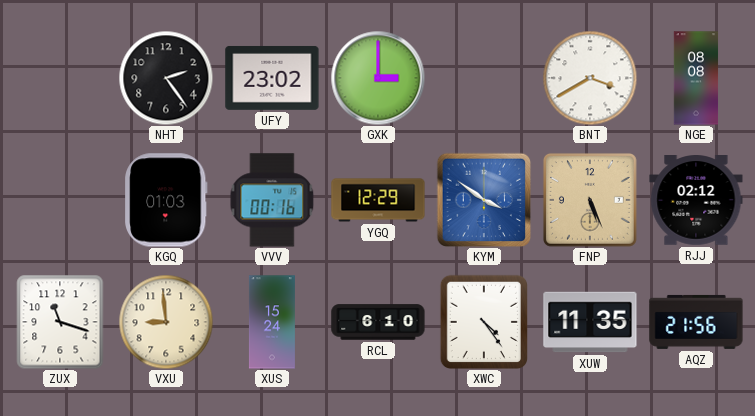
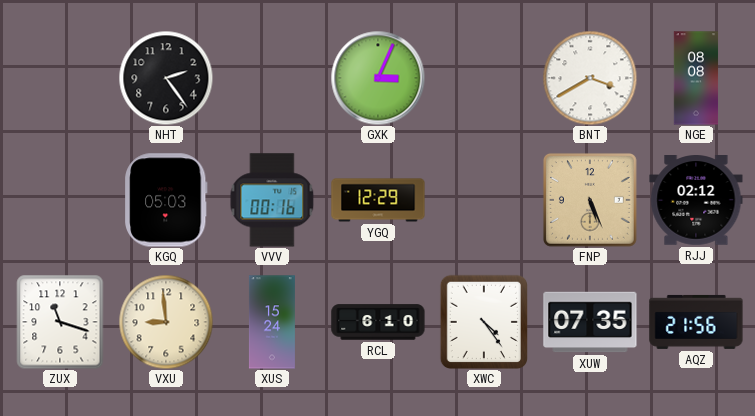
UFY: 23:02 -> none
GXK: 3:00 -> 3:04
KGQ: 01:03 -> 05:03
KYM: 3:51 -> none
XUW: 11:35 -> 07:35
